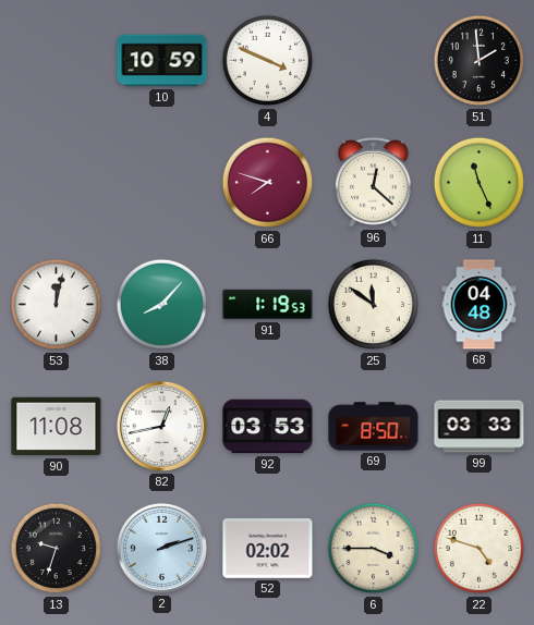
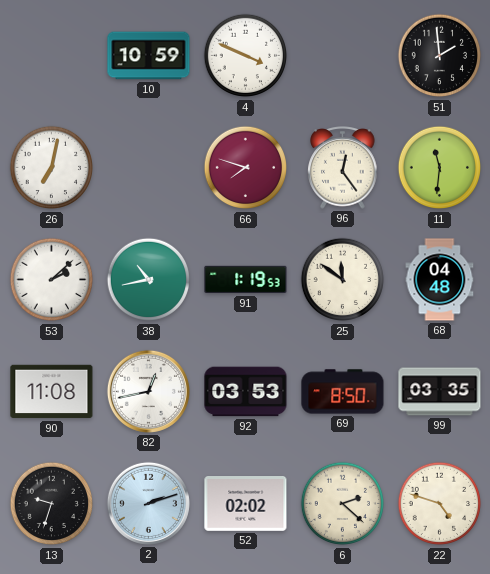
26: none -> 7:02
96: 12:22 -> 12:24
11: 11:26 -> 11:31
53: 12:02 -> 2:08
38: 8:07 -> 10:43
99: 03:33 -> 03:35
6: 3:45 -> 2:22
